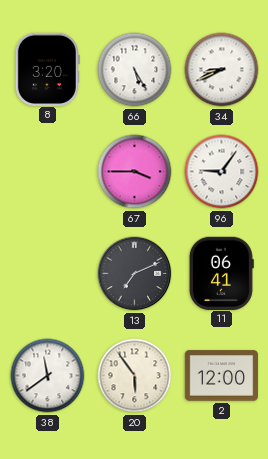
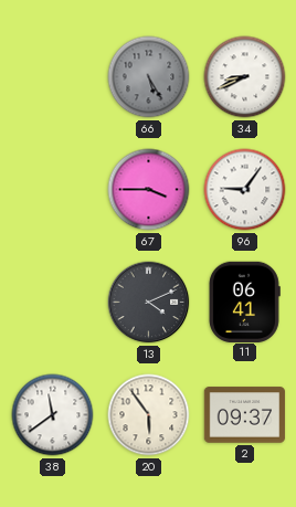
8: 3:20 -> none
66 dial: white -> grey
13: 7:11 -> 4:11
2: 12:00 -> 09:37
